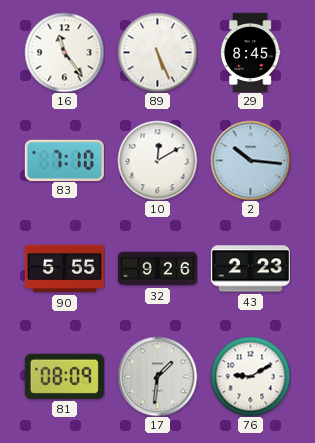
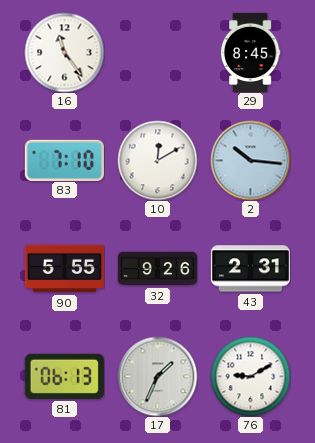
89: 5:26 -> none
43: 2:23 -> 2:31
81: 08:09 -> 06:13
17: 1:31 -> 1:34
